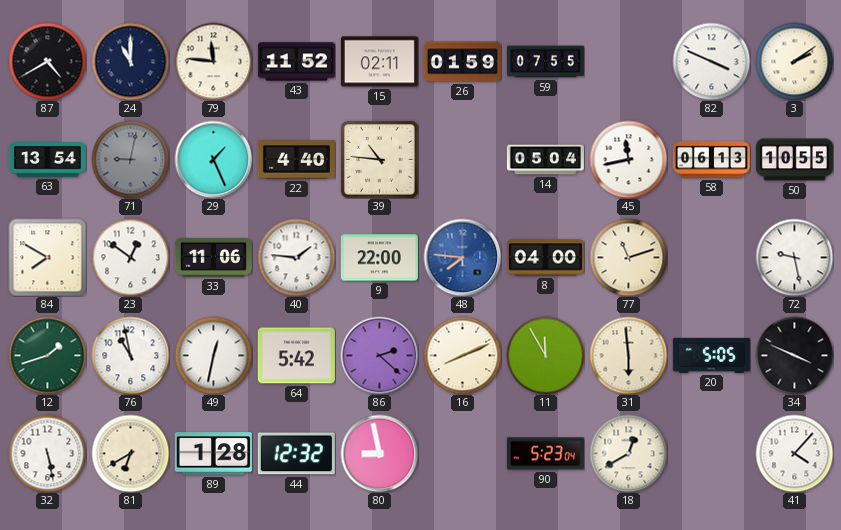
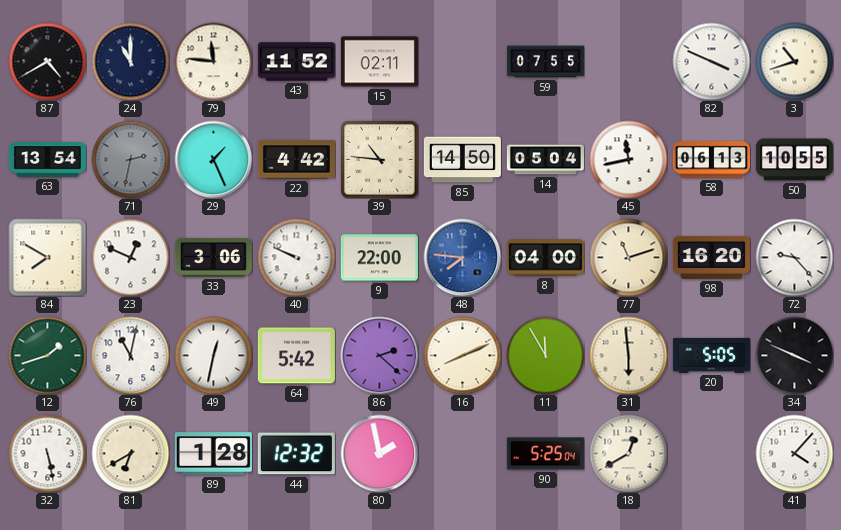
26: 01:59 -> none
3: 2:09 -> 10:42
71: 9:02 -> 2:32
22: 4:40 -> 4:42
85: none -> 14:50
23: 12:51 -> 12:49
33: 11:06 -> 3:06
40: 1:46 -> 9:49
98: none -> 16:20
72: 9:28 -> 9:23
76: 10:58 -> 11:02
80: 8:58 -> 1:58
90: 5:23 -> 5:25
